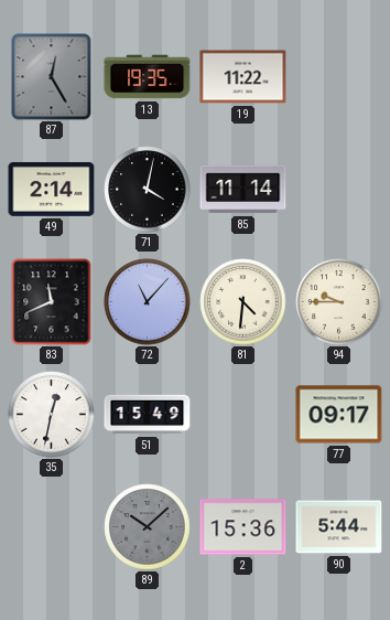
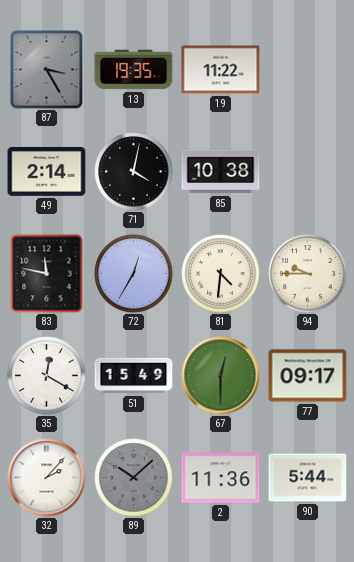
87: 12:25 -> 3:25
85: 11:14 -> 10:38
83: 11:41 -> 11:47
72: 11:07 -> 12:35
35: 12:32 -> 12:20
67: none -> 12:30
32: none -> 2:07
2: 15:36 -> 11:36
